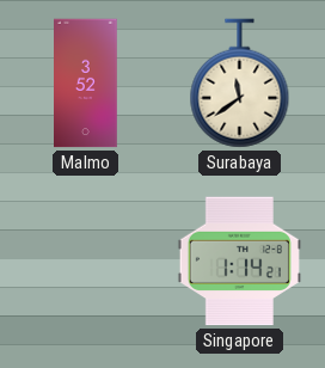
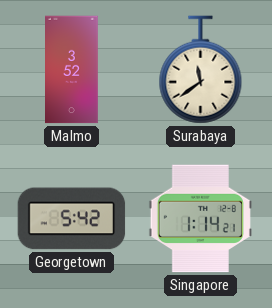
Georgetown: none -> 5:42
